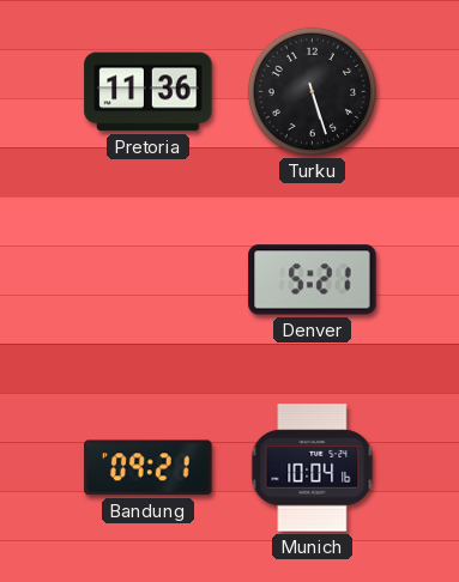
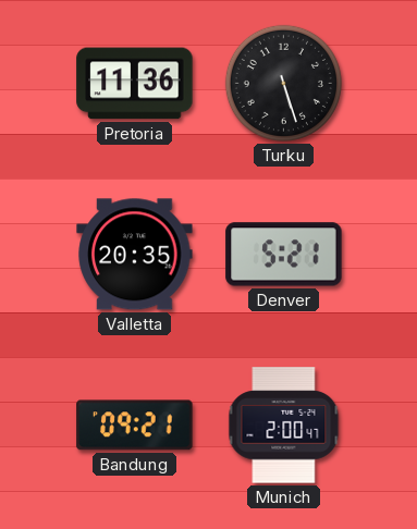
Valletta: none -> 20:35
Munich: 10:04 -> 2:00
